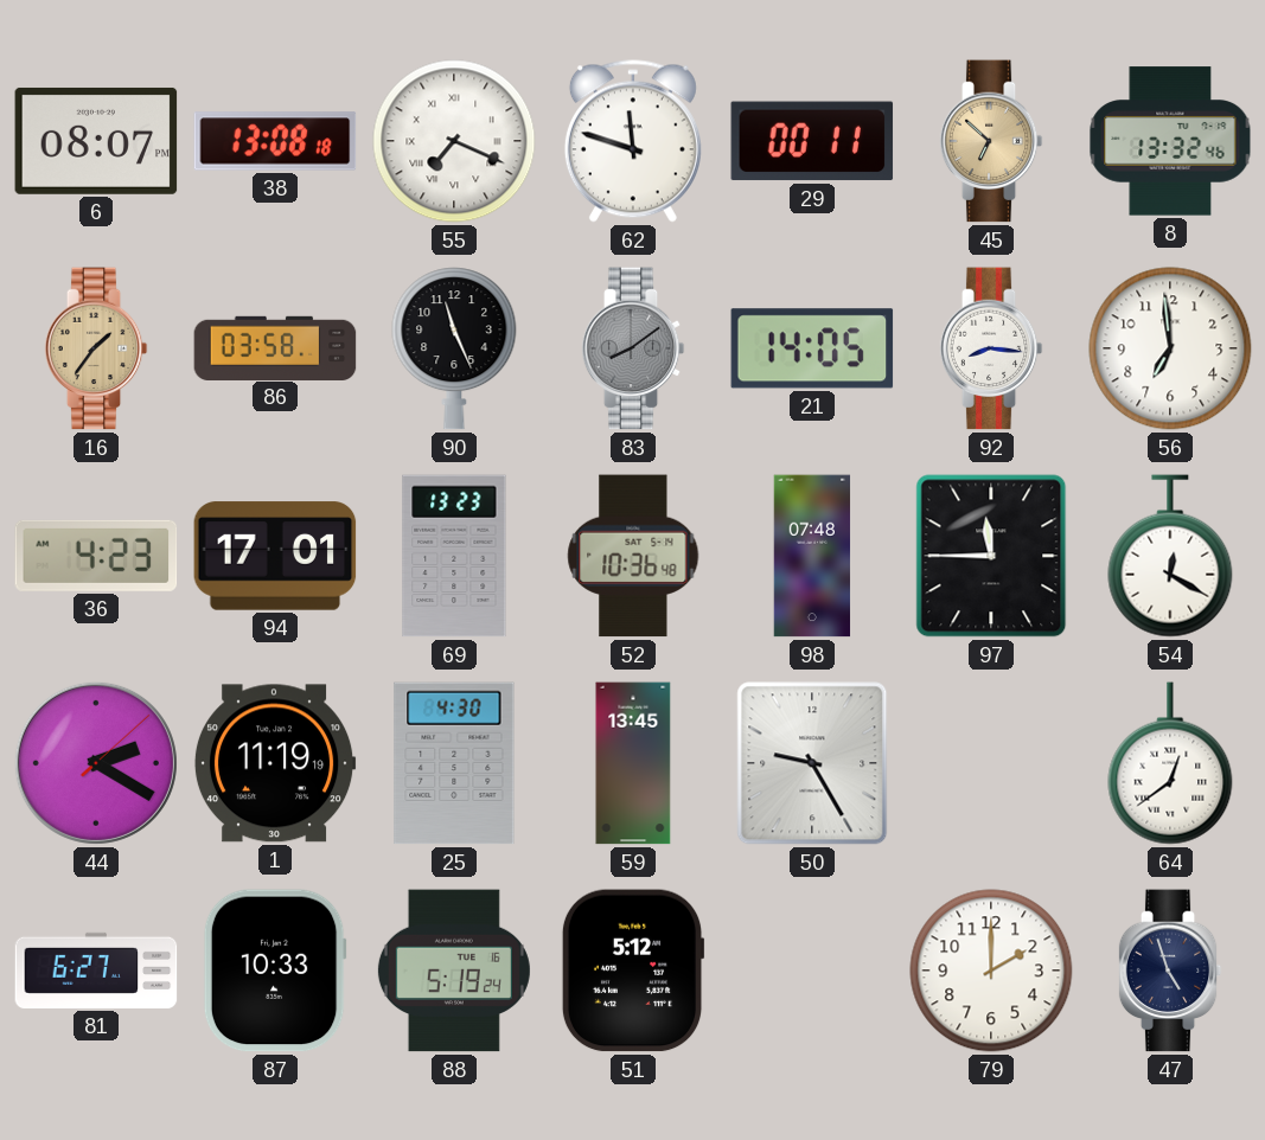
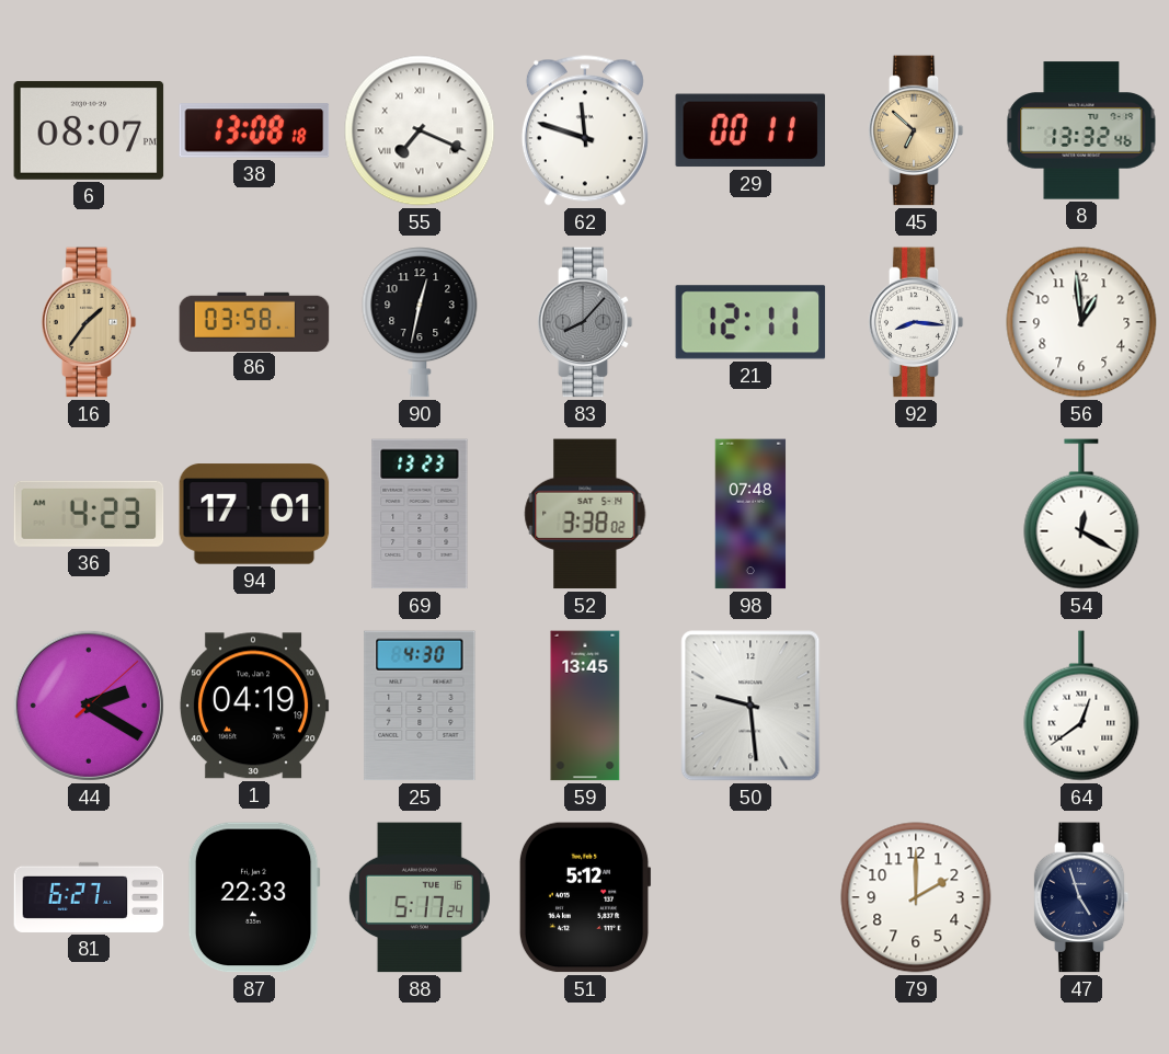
90: 11:26 -> 12:32
83: 8:09 -> 8:07
21: 14:05 -> 12:11
56: 6:59 -> 12:59
52: 10:36 -> 3:38
97: 11:45 -> none
1: 11:19 -> 04:19
50: 9:25 -> 9:29
87: 10:33 -> 22:33
88: 5:19 -> 5:17
